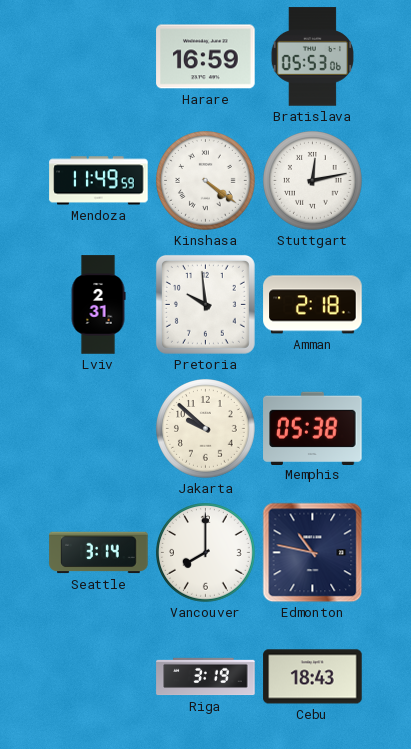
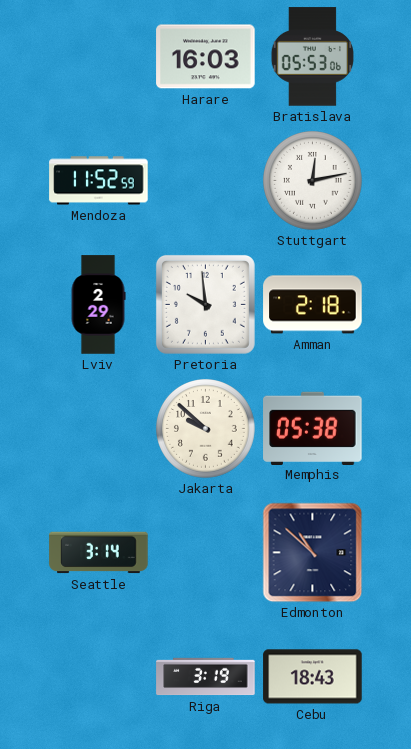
Harare: 16:59 -> 16:03
Mendoza: 11:49 -> 11:52
Kinshasa: 4:21 -> none
Lviv: 2:31 -> 2:29
Vancouver: 8:00 -> none
Edmonton: 10:47 -> 10:52
